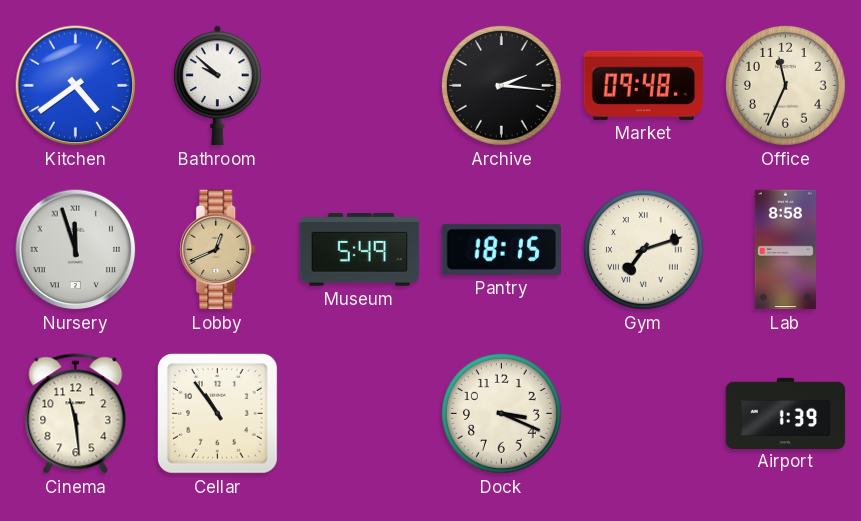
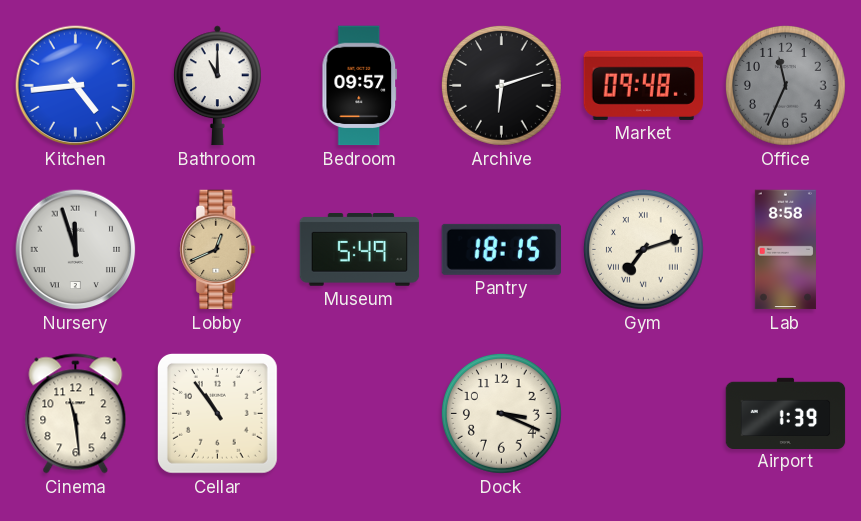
Kitchen: 4:39 -> 4:44
Bathroom: 9:52 -> 11:00
Bedroom: none -> 09:57
Archive: 2:16 -> 6:12
Office dial: cream -> grey
